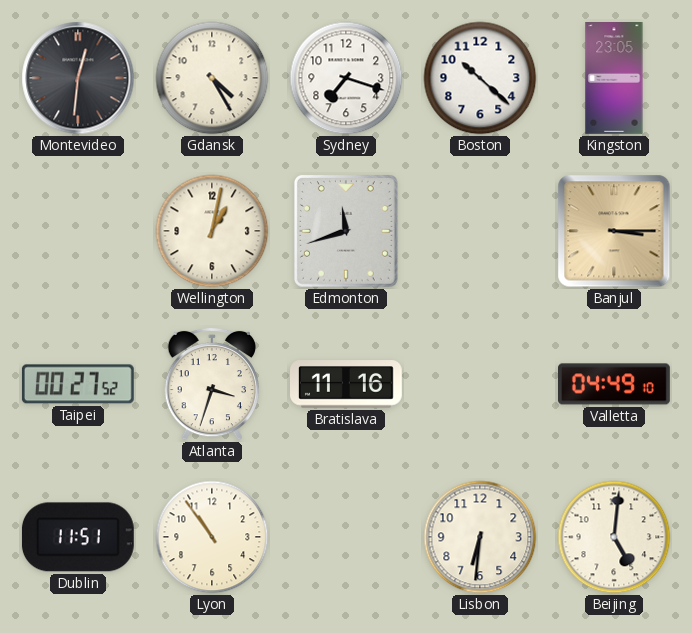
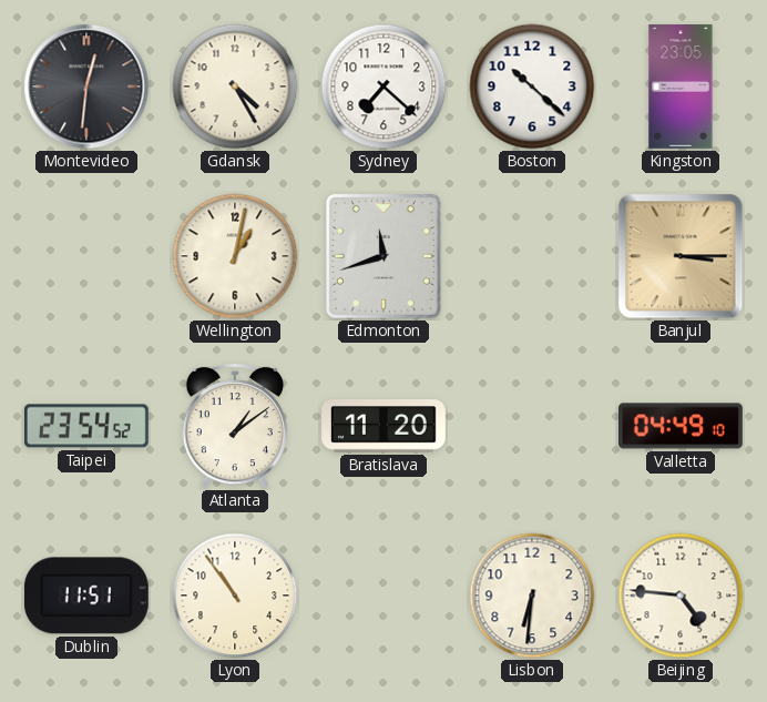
Sydney: 7:18 -> 7:22
Taipei: 00:27 -> 23:54
Atlanta: 3:33 -> 1:09
Bratislava: 11:16 -> 11:20
Beijing: 5:01 -> 4:46
